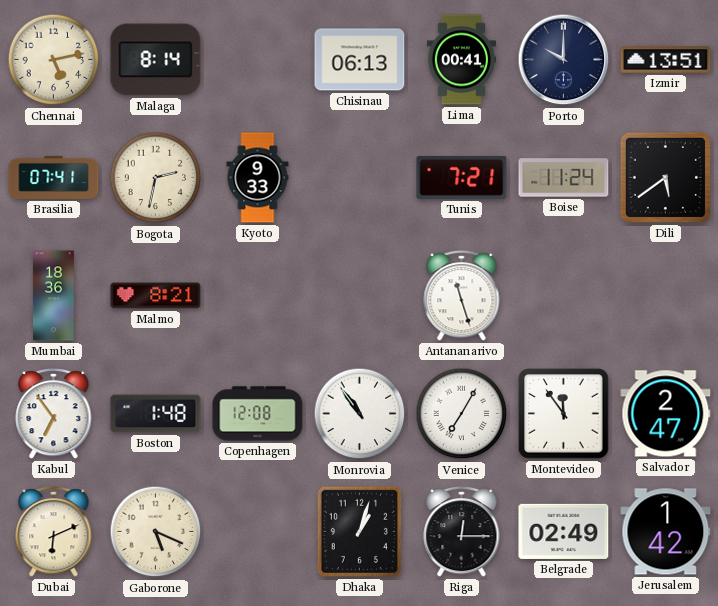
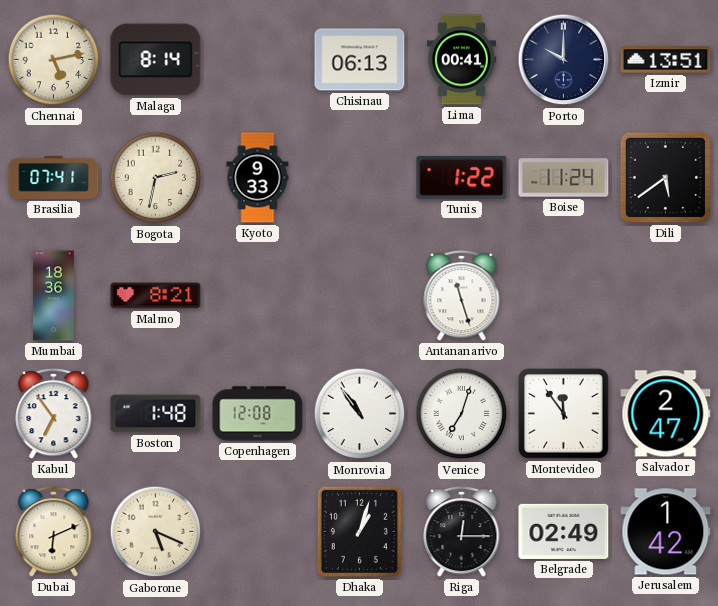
Tunis: 7:21 -> 1:22
Venice: 7:05 -> 7:03
